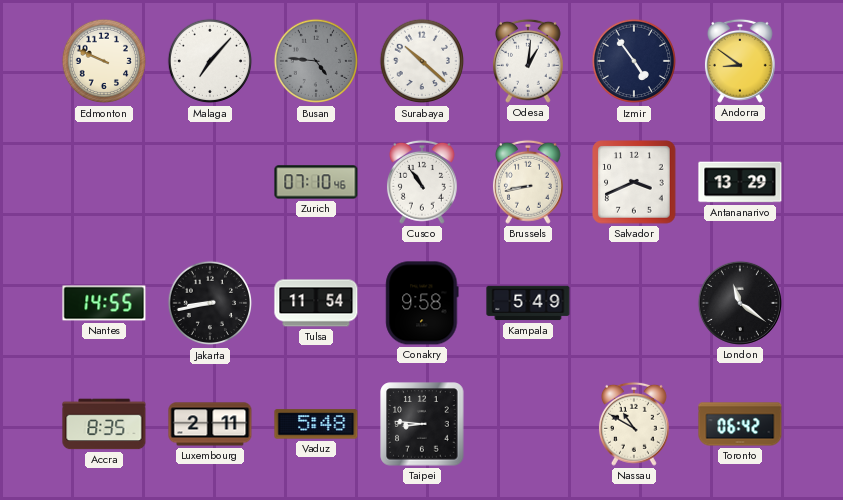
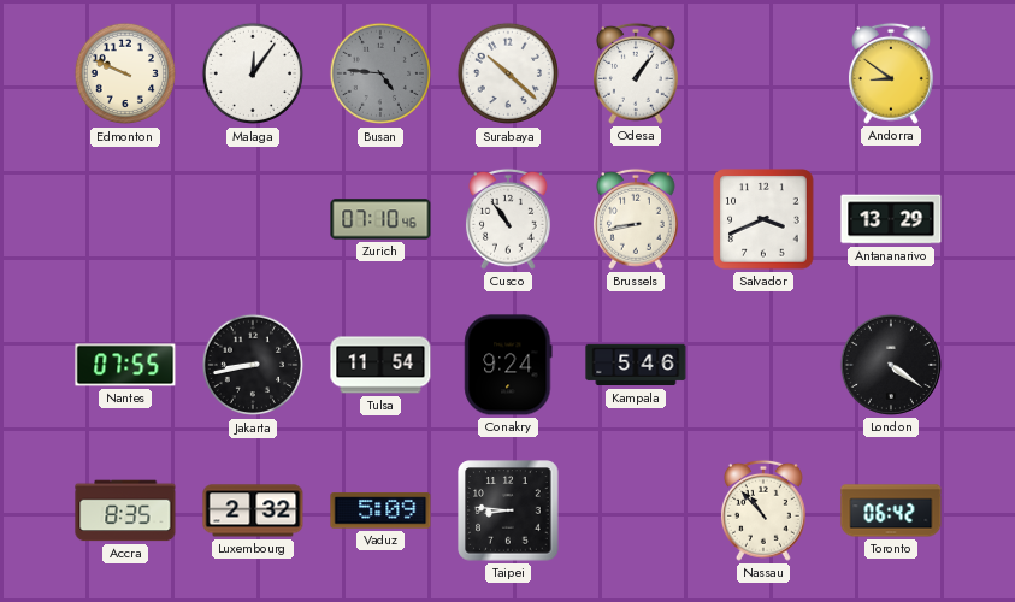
Malaga: 7:07 -> 12:06
Odesa: 1:01 -> 1:06
Izmir: 4:54 -> none
Nantes: 14:55 -> 07:55
Conakry: 9:58 -> 9:24
Kampala: 5:49 -> 5:46
London: 11:21 -> 4:21
Luxembourg: 2:11 -> 2:32
Vaduz: 5:48 -> 5:09
Nassau: 10:50 -> 10:53
